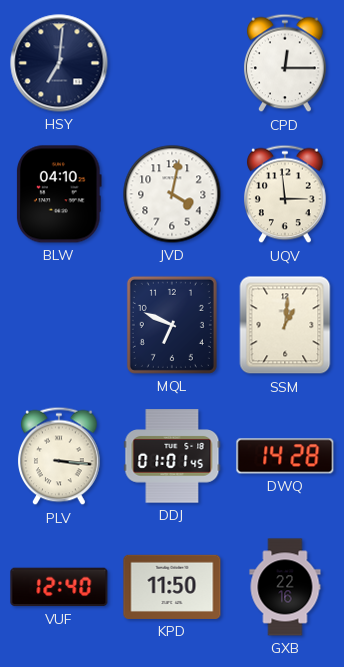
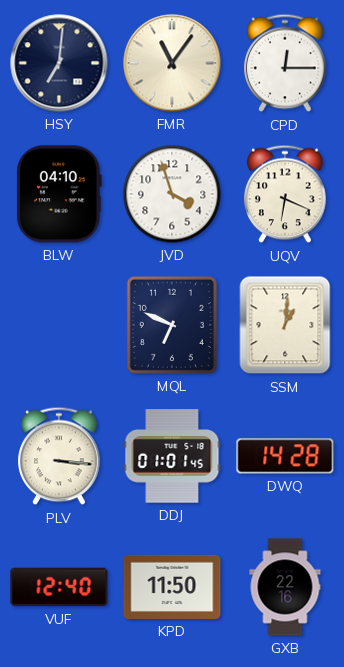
FMR: none -> 11:06
JVD: 4:02 -> 3:57
UQV: 2:59 -> 6:19
